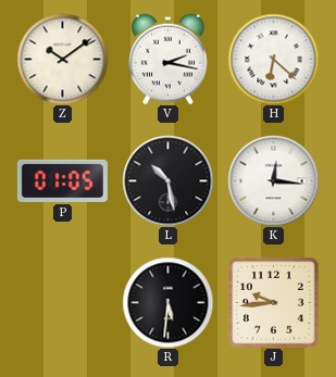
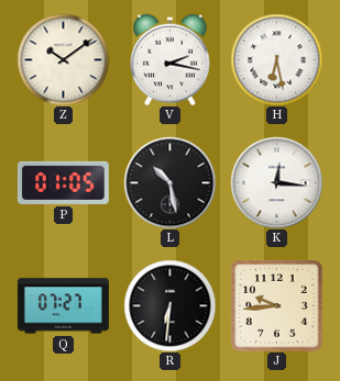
H: 6:22 -> 6:28
Q: none -> 07:27
R: 5:31 -> 6:31
